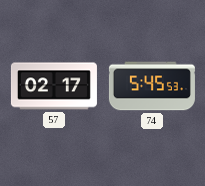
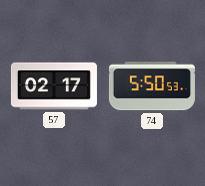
74: 5:45 -> 5:50
